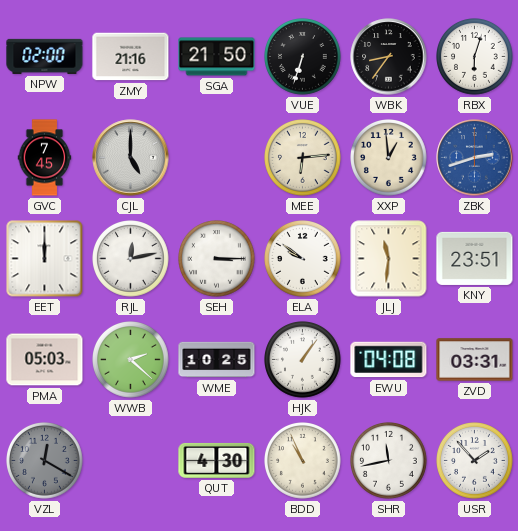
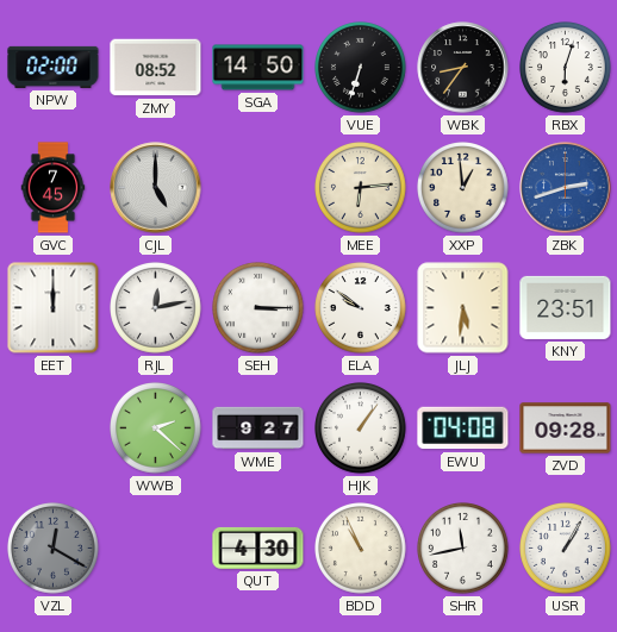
ZMY: 21:16 -> 08:52
SGA: 21:50 -> 14:50
JLJ: 11:31 -> 5:31
PMA: 05:03 -> none
WME: 10:25 -> 9:27
ZVD: 03:31 -> 09:28
USR: 1:53 -> 1:05
